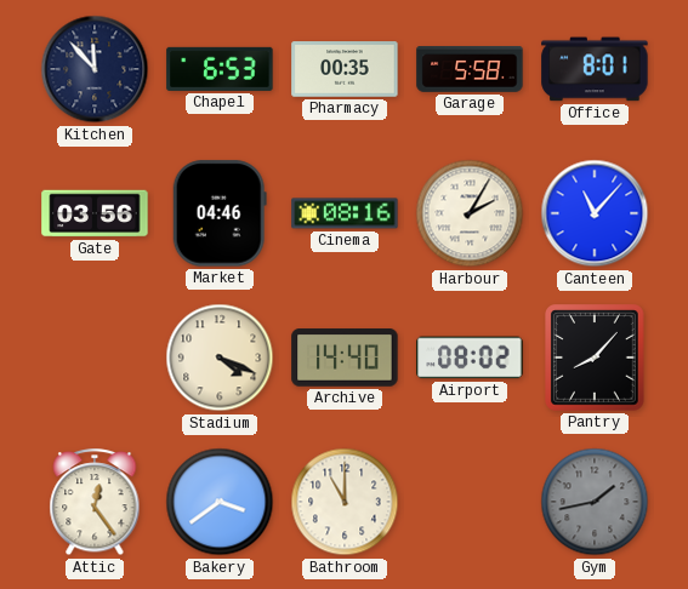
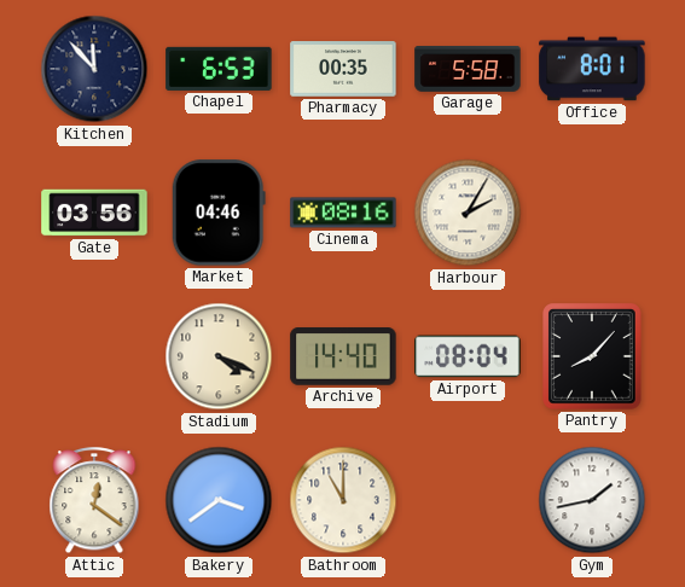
Canteen: 11:07 -> none
Airport: 08:02 -> 08:04
Attic: 12:24 -> 12:21
Gym dial: grey -> white
